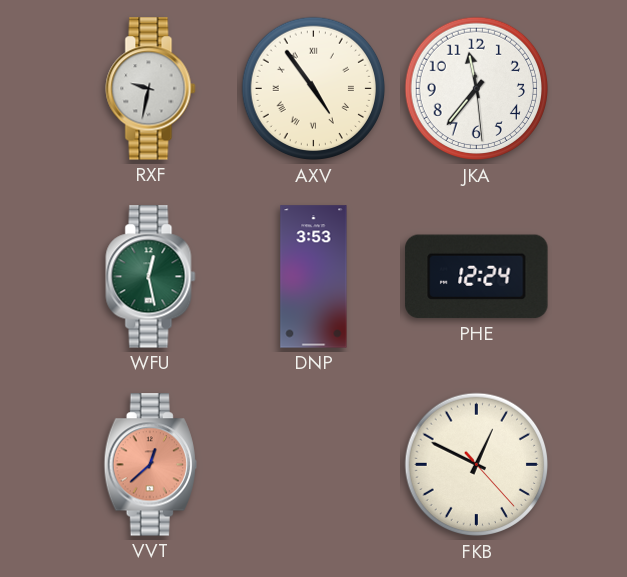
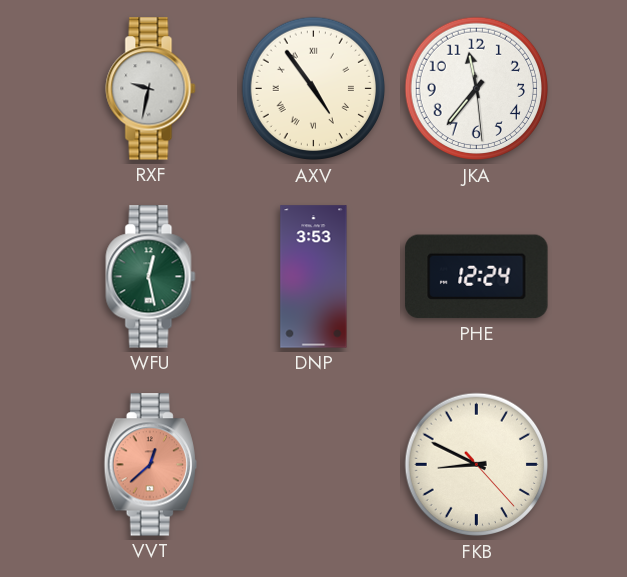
FKB: 12:49 -> 8:49
